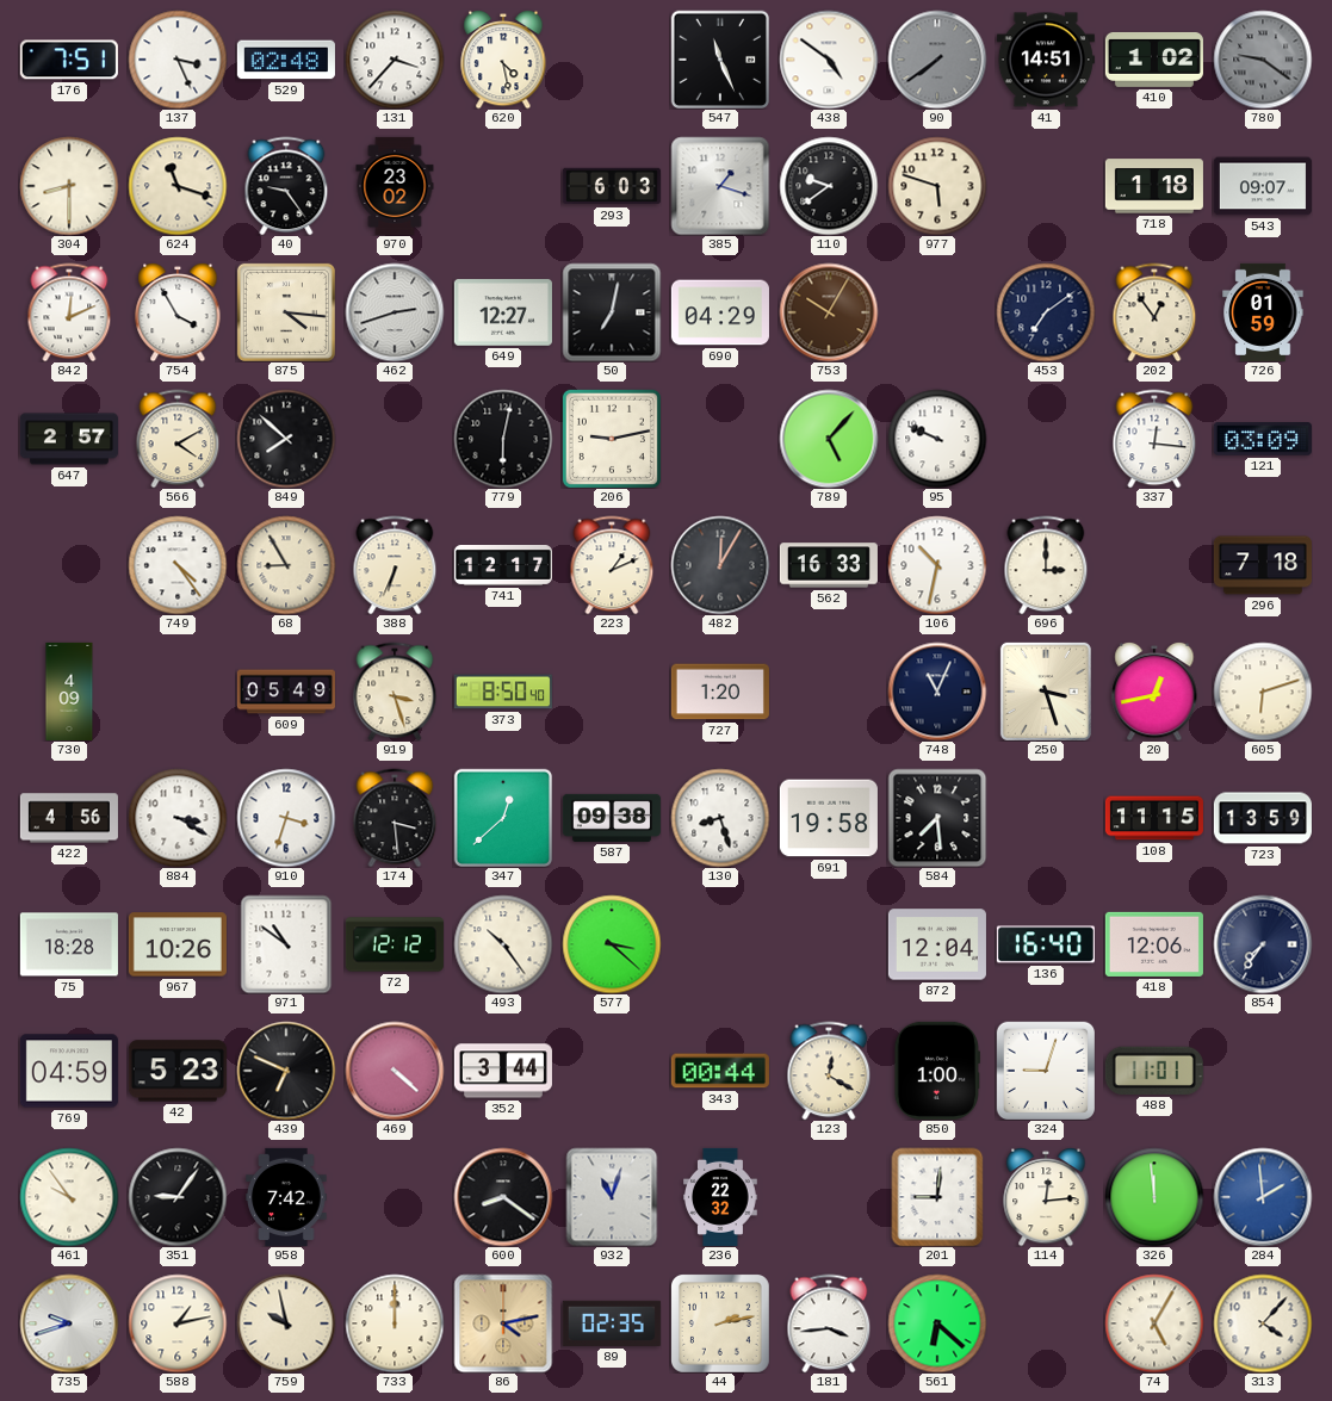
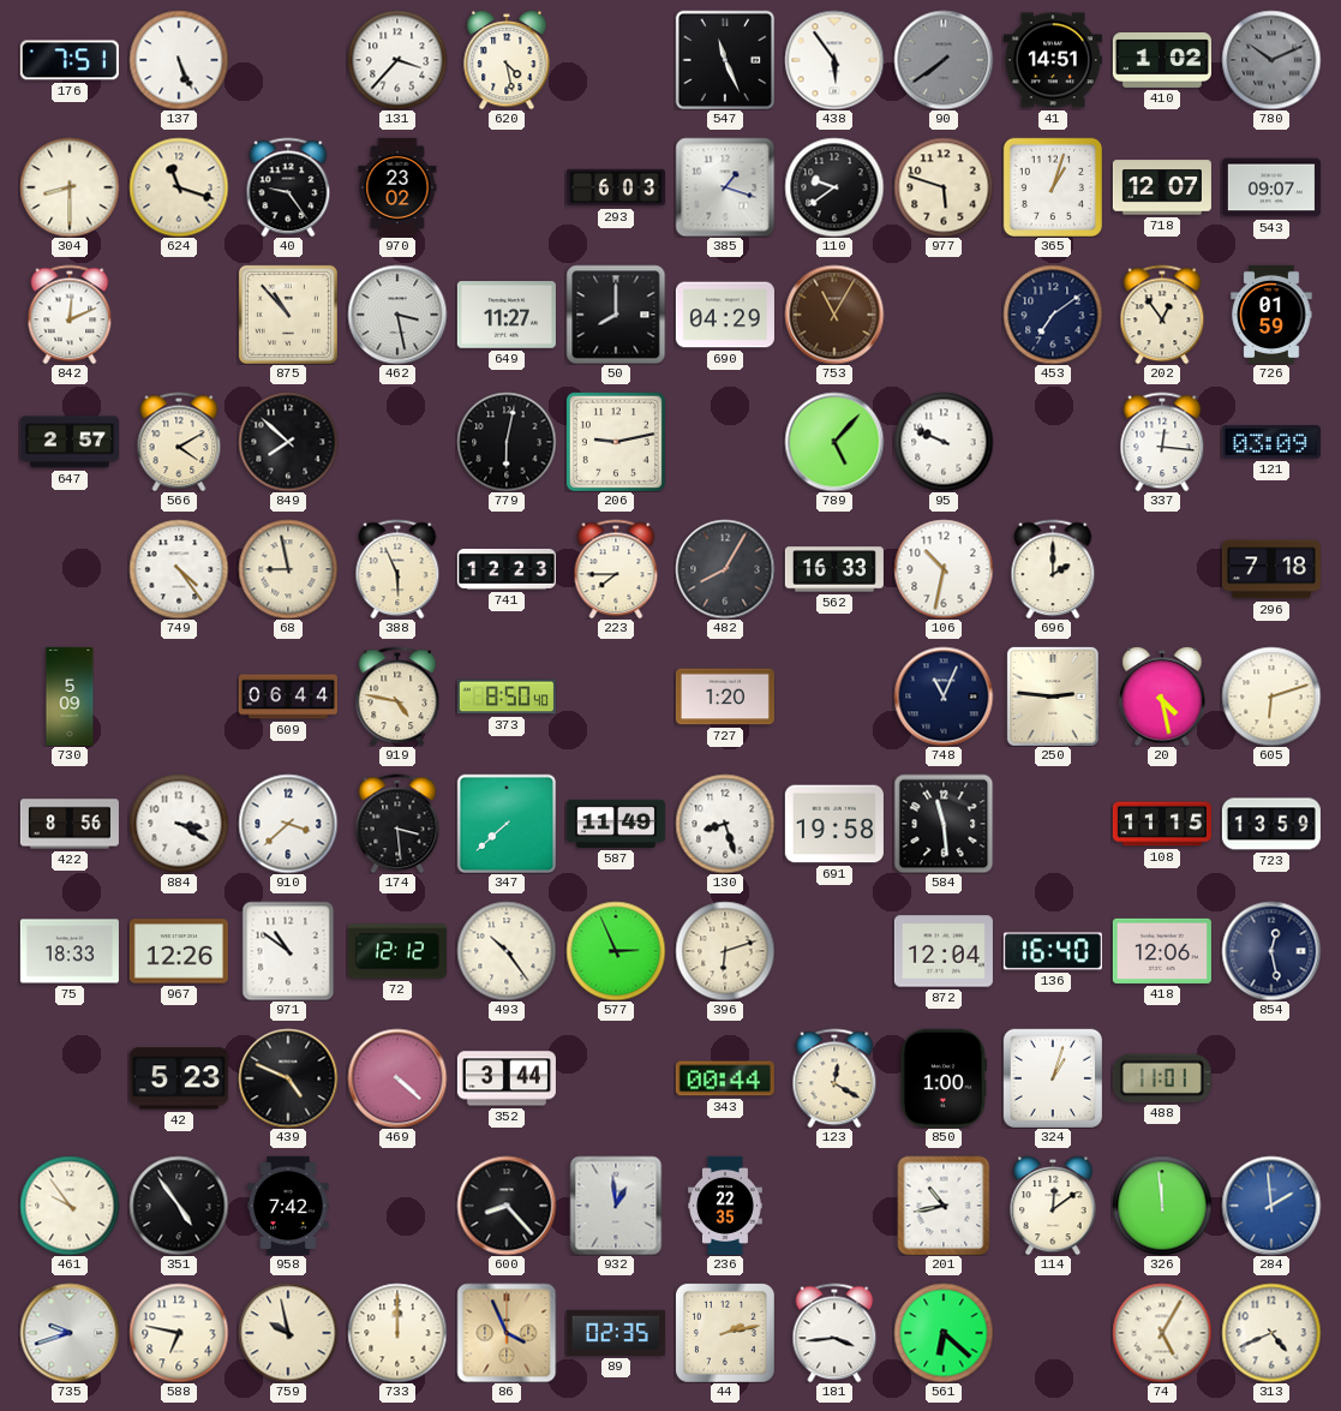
137: 3:26 -> 5:26
529: 02:48 -> none
438: 4:51 -> 5:54
780: 9:21 -> 10:11
365: none -> 1:03
718: 1:18 -> 12:07
754: 3:55 -> none
875: 4:16 -> 10:53
462: 2:42 -> 3:28
649: 12:27 -> 11:27
50: 7:02 -> 8:00
753: 10:05 -> 11:05
68: 8:55 -> 8:58
388: 6:34 -> 5:56
741: 12:17 -> 12:23
223: 1:11 -> 7:45
482: 12:05 -> 8:05
696: 3:00 -> 2:00
730: 4:09 -> 5:09
609: 05:49 -> 06:44
919: 3:27 -> 4:47
250: 3:27 -> 2:46
20: 12:43 -> 4:28
422: 4:56 -> 8:56
910: 3:33 -> 3:38
347: 12:38 -> 7:38
587: 09:38 -> 11:49
584: 7:29 -> 11:29
75: 18:28 -> 18:33
967: 10:26 -> 12:26
577: 3:22 -> 2:56
396: none -> 6:12
854: 7:36 -> 12:28
769: 04:59 -> none
439: 6:49 -> 4:49
324: 9:03 -> 1:03
351: 9:06 -> 4:54
600: 8:21 -> 8:23
932: 11:03 -> 12:59
236: 22:32 -> 22:35
201: 9:01 -> 10:43
114: 12:14 -> 12:09
588: 1:13 -> 6:47
86: 4:13 -> 3:56
313: 4:07 -> 4:41
